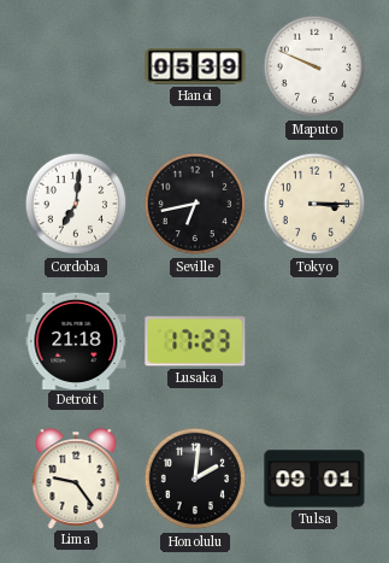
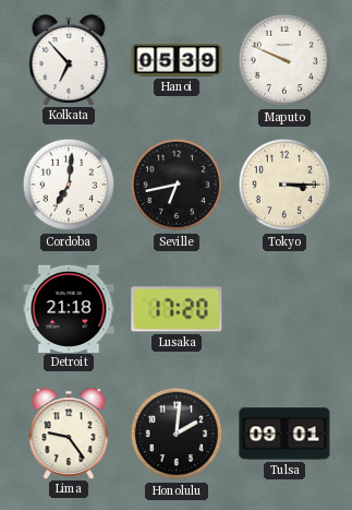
Kolkata: none -> 6:53
Lusaka: 17:23 -> 17:20
